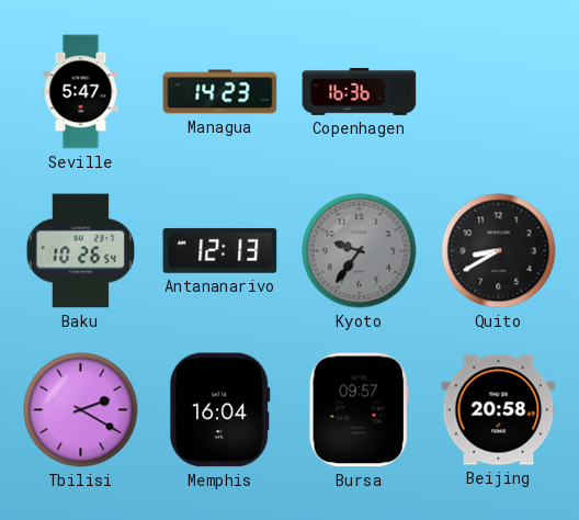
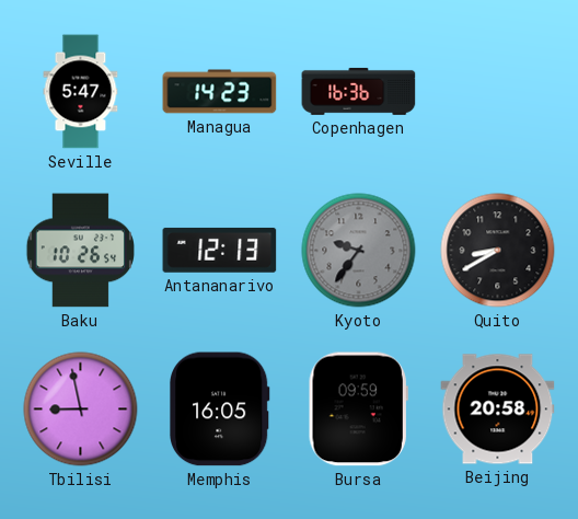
Tbilisi: 2:20 -> 8:58
Memphis: 16:04 -> 16:05
Bursa: 09:57 -> 09:59
